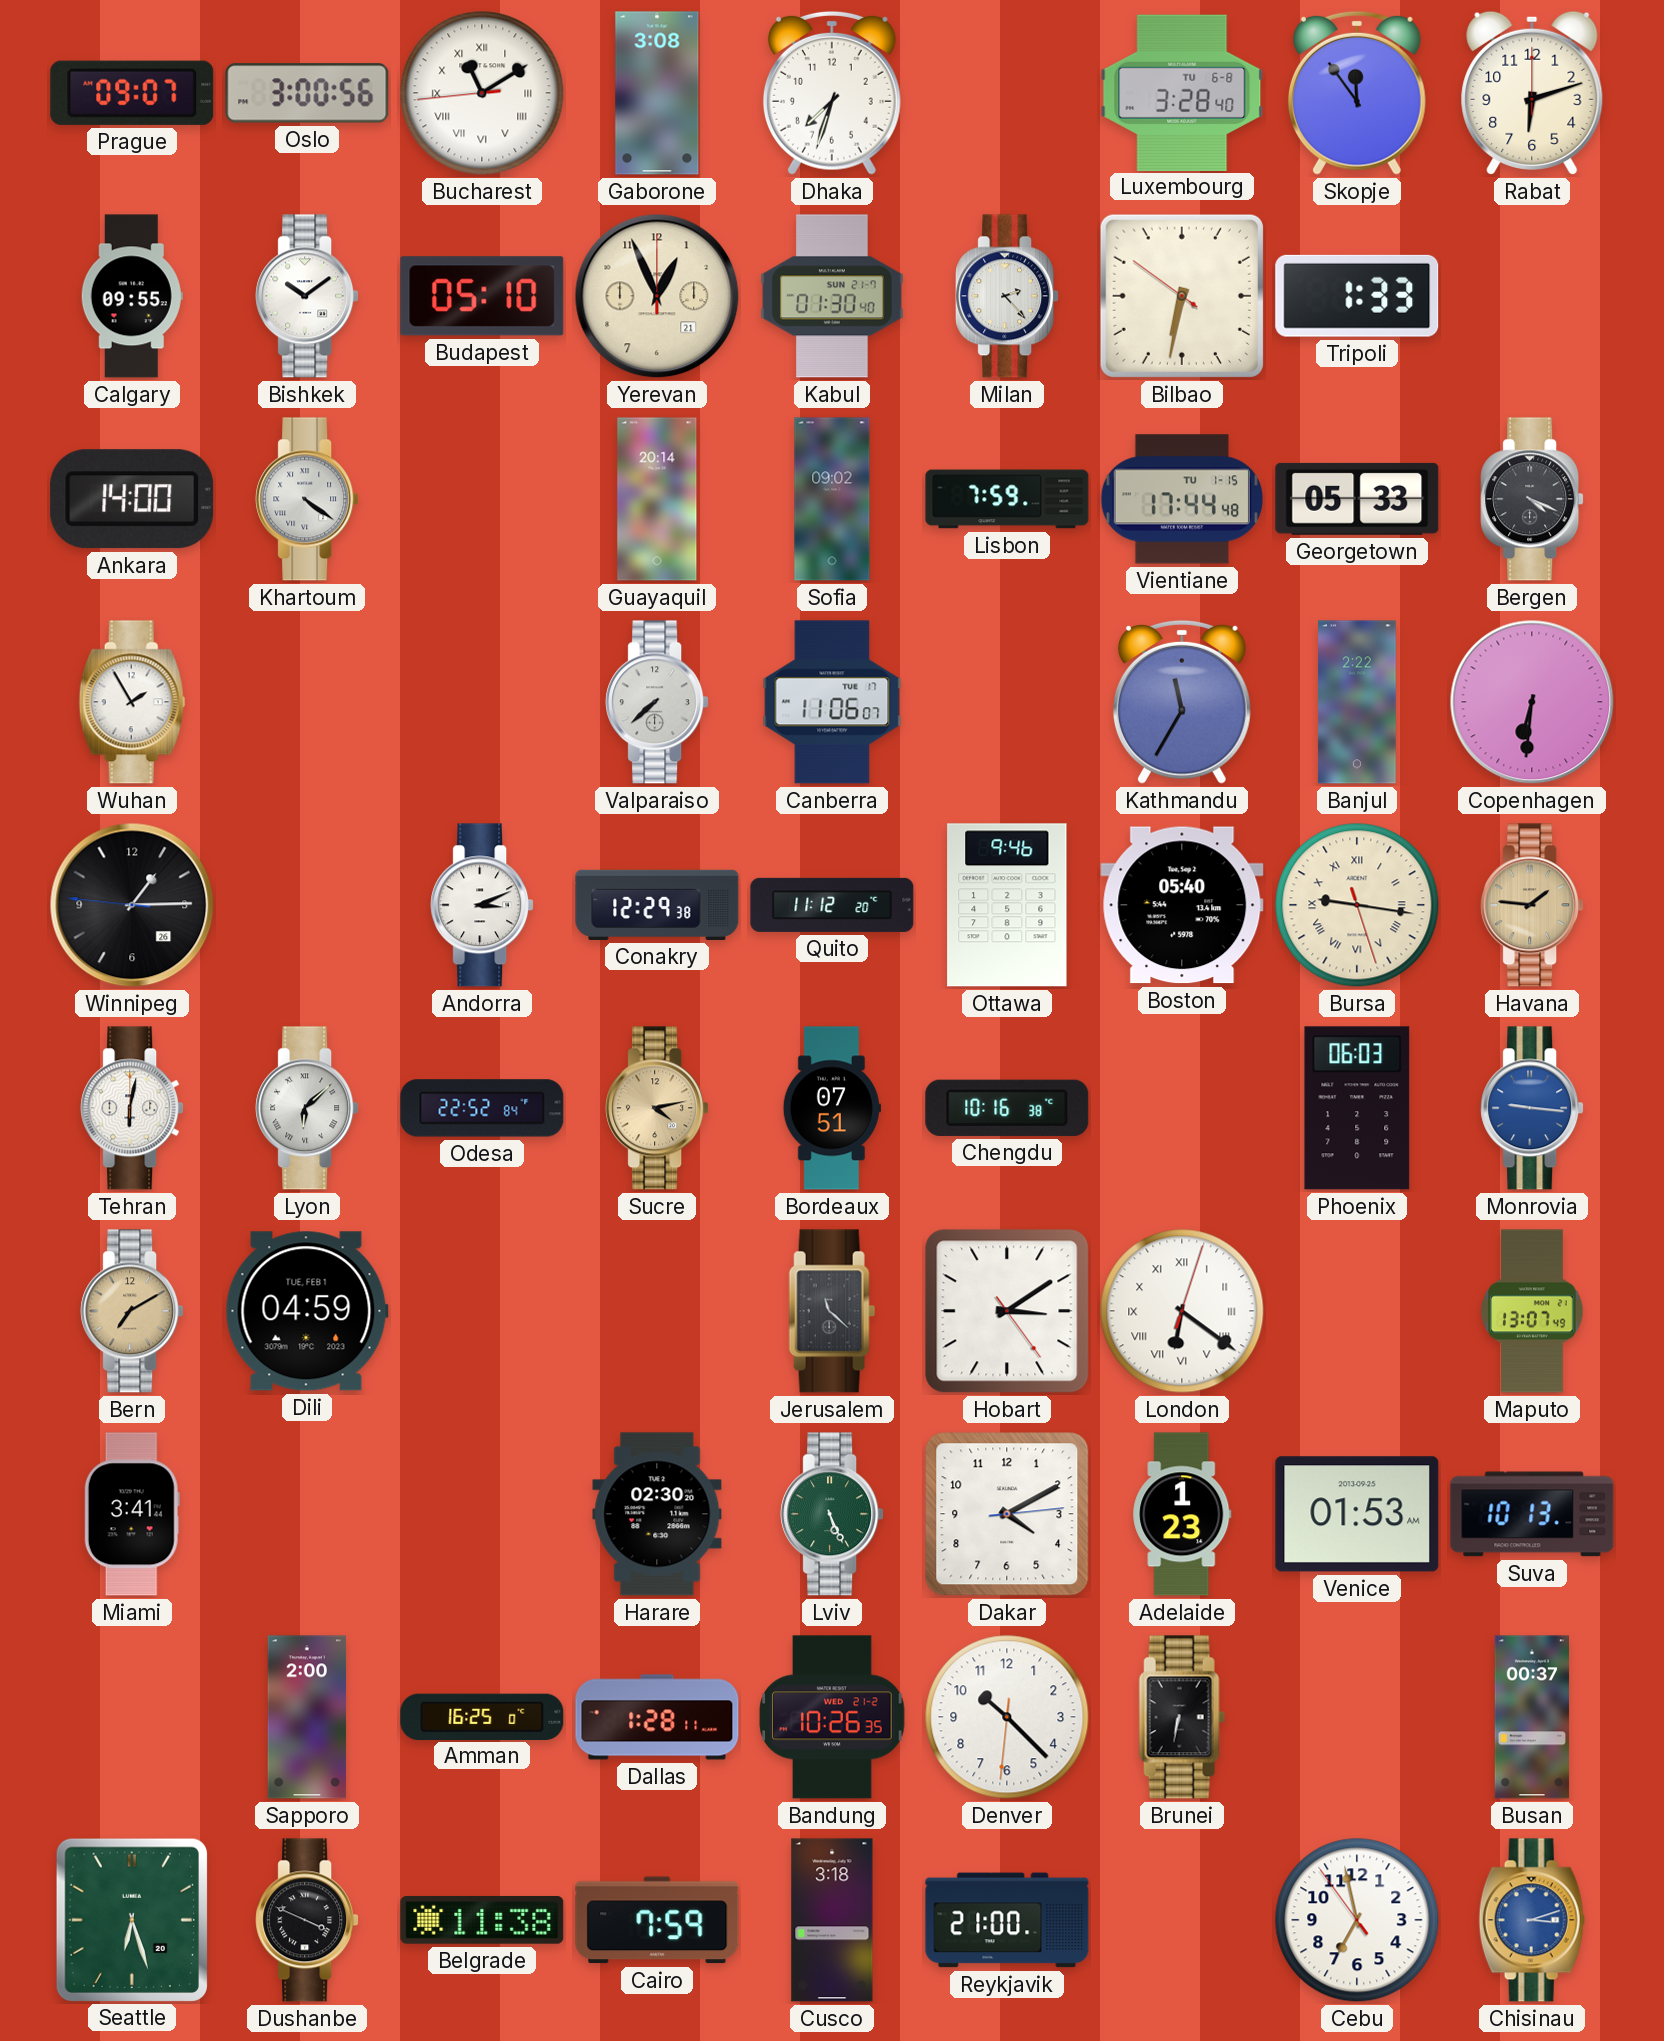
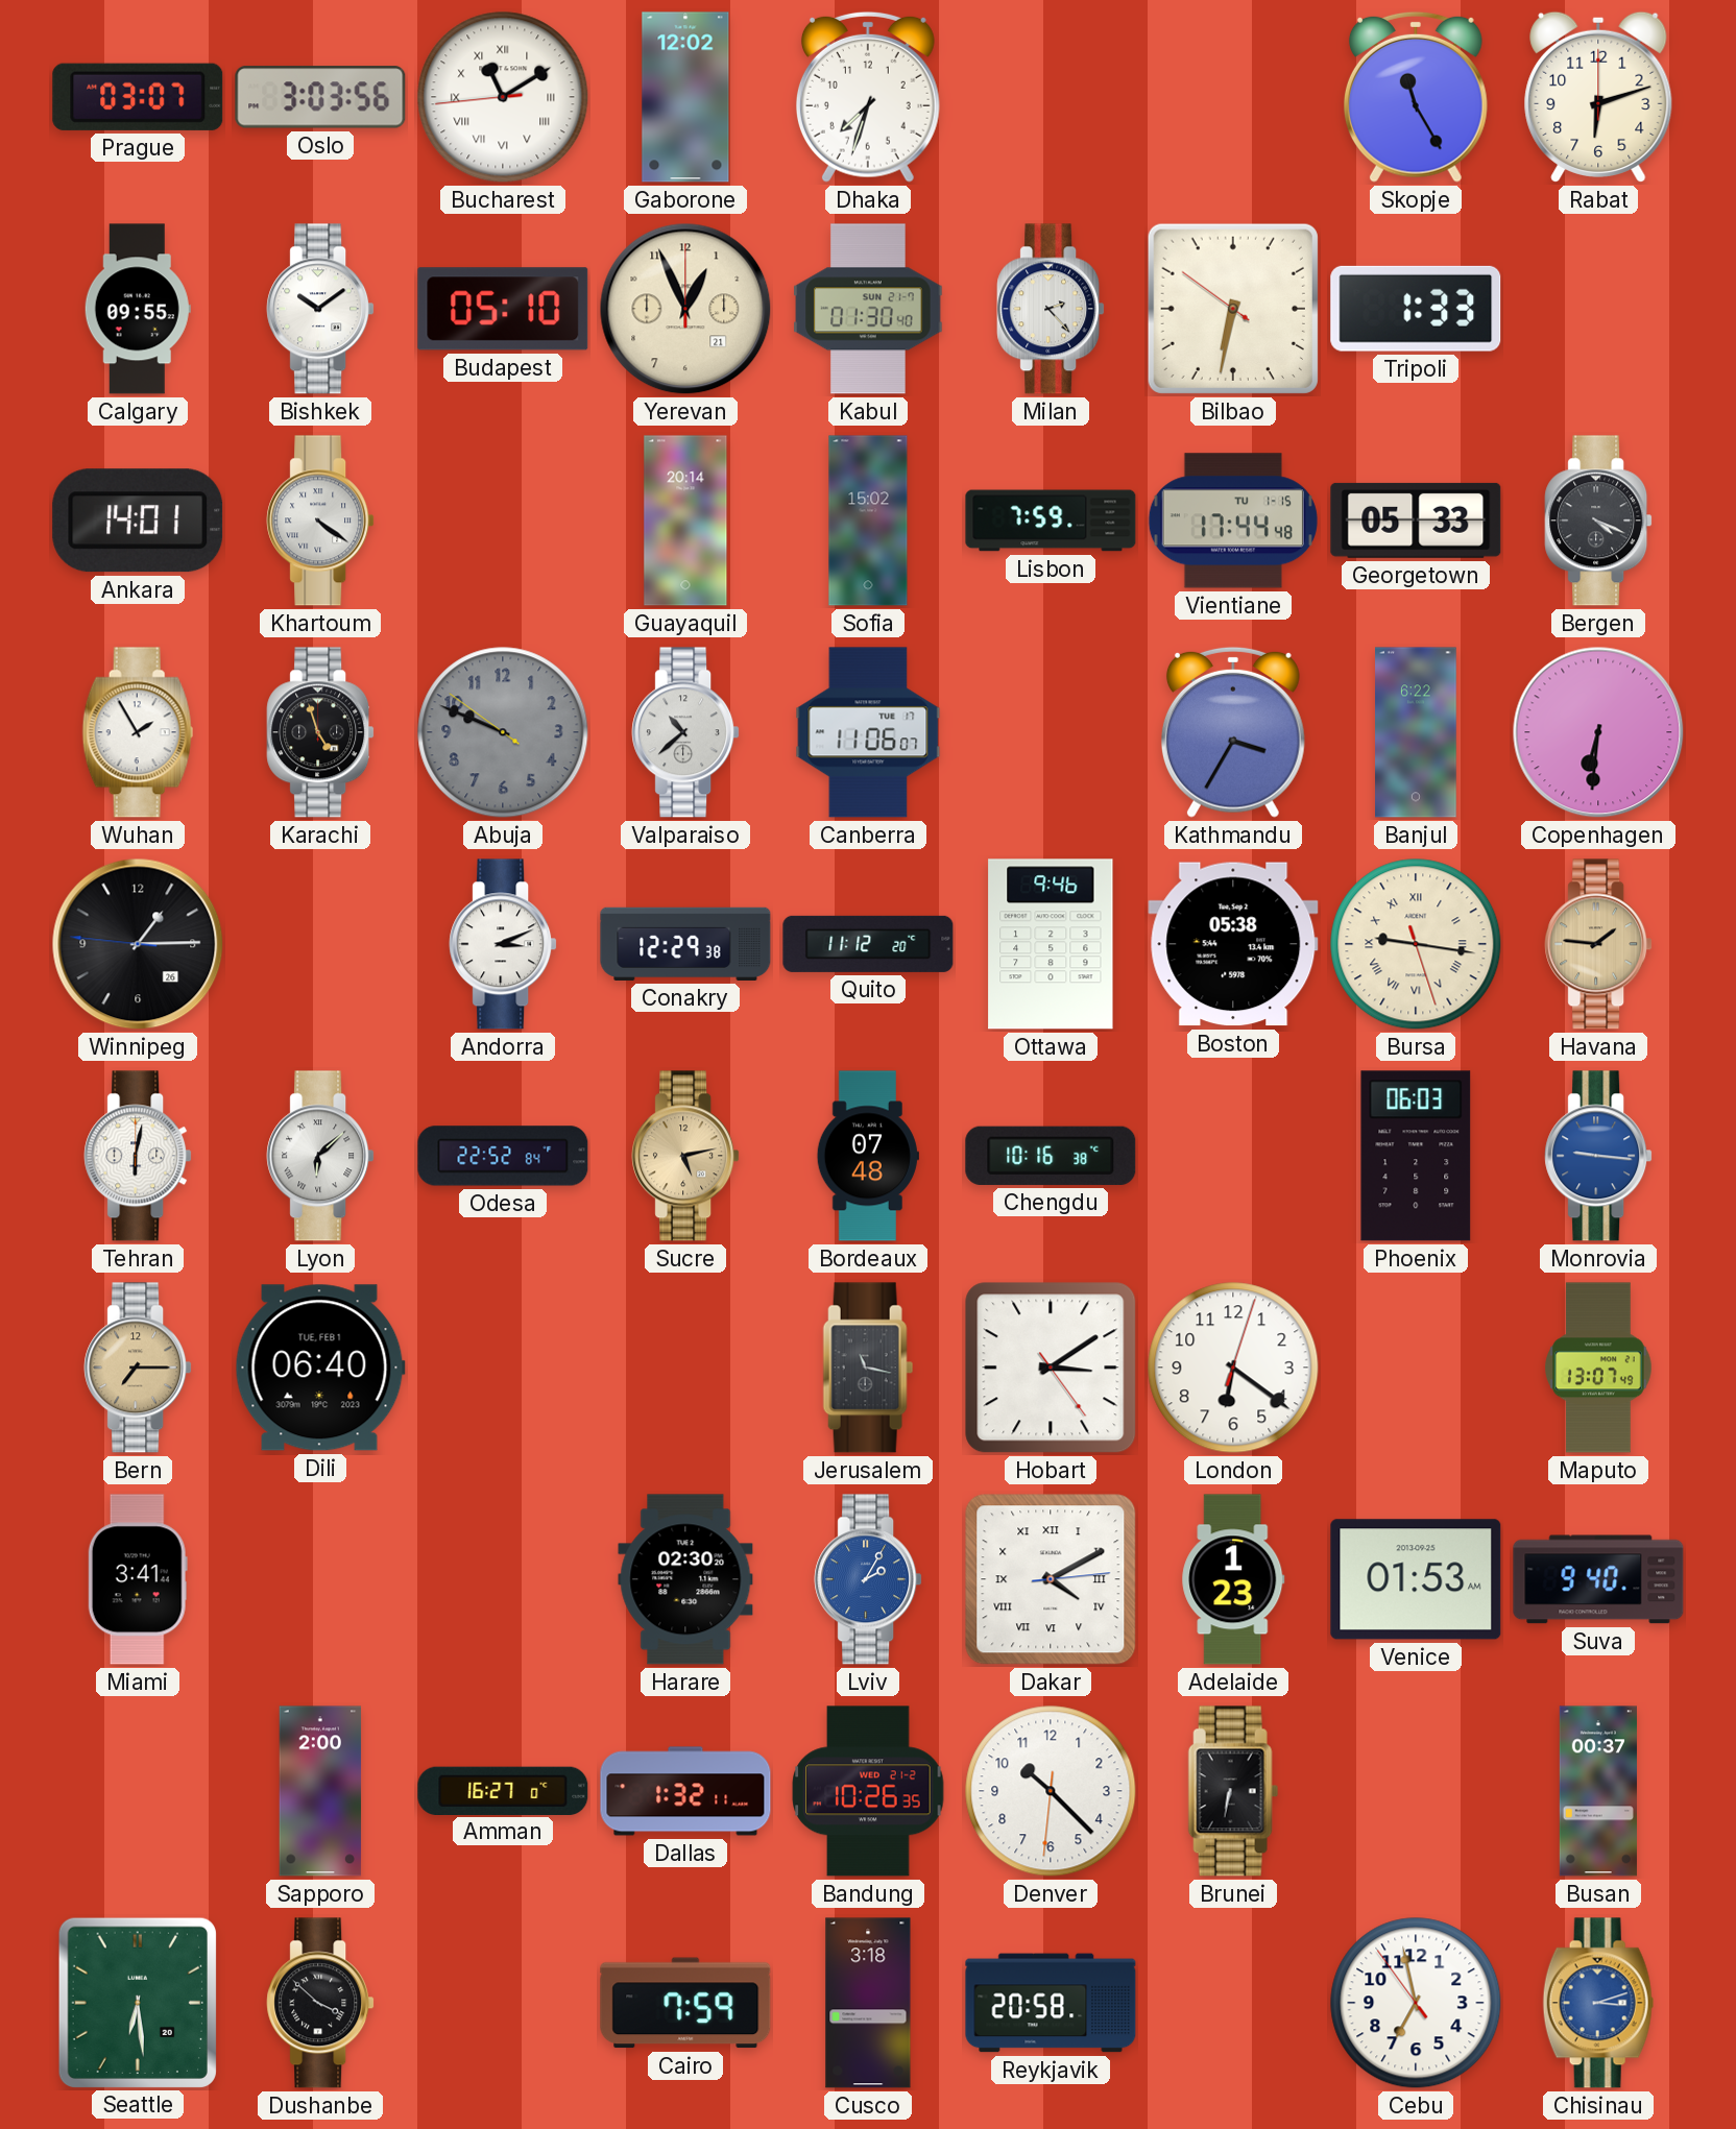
Prague: 09:07 -> 03:07
Oslo: 3:00 -> 3:03
Gaborone: 3:08 -> 12:02
Luxembourg: 3:28 -> none
Skopje: 11:54 -> 11:25
Ankara: 14:00 -> 14:01
Sofia: 09:02 -> 15:02
Karachi: none -> 4:57
Abuja: none -> 9:48
Valparaiso: 7:38 -> 10:38
Kathmandu: 11:35 -> 3:35
Banjul: 2:22 -> 6:22
Boston: 05:40 -> 05:38
Sucre: 4:13 -> 5:13
Bordeaux: 07:51 -> 07:48
Bern: 7:10 -> 7:15
Dili: 04:59 -> 06:40
Jerusalem: 11:22 -> 11:17
London numerals: Roman -> Arabic
Lviv: 5:26 -> 2:05
Lviv dial: green -> blue
Dakar numerals: Arabic -> Roman
Suva: 10:13 -> 9:40
Amman: 16:25 -> 16:27
Dallas: 1:28 -> 1:32
Seattle: 6:27 -> 6:29
Dushanbe: 3:49 -> 3:52
Belgrade: 11:38 -> none
Reykjavik: 21:00 -> 20:58
